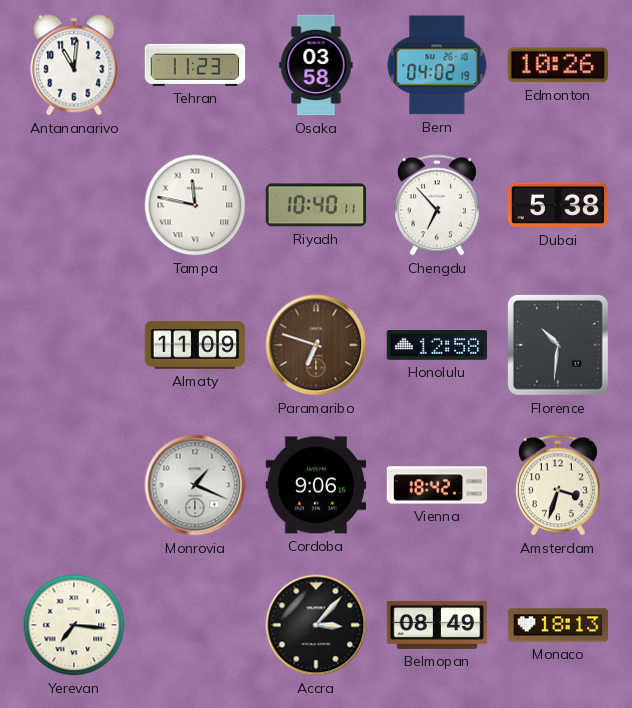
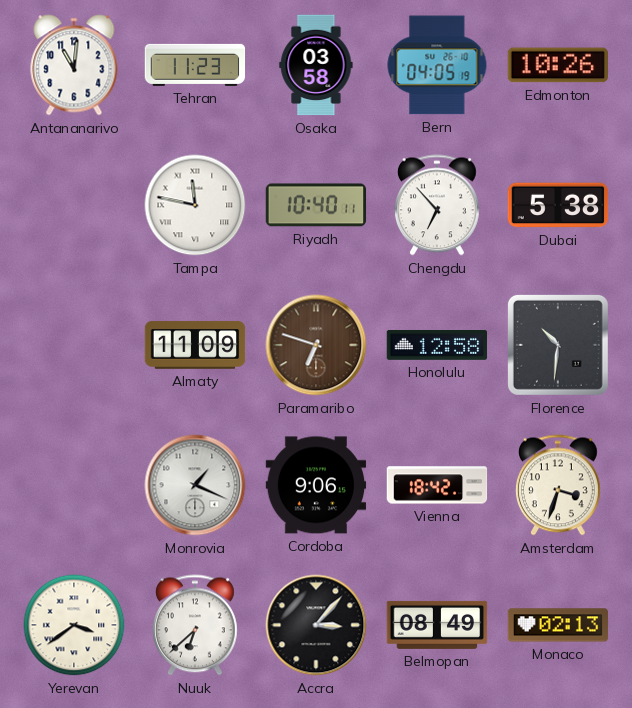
Bern: 04:02 -> 04:05
Yerevan: 7:16 -> 3:39
Nuuk: none -> 6:38
Monaco: 18:13 -> 02:13
